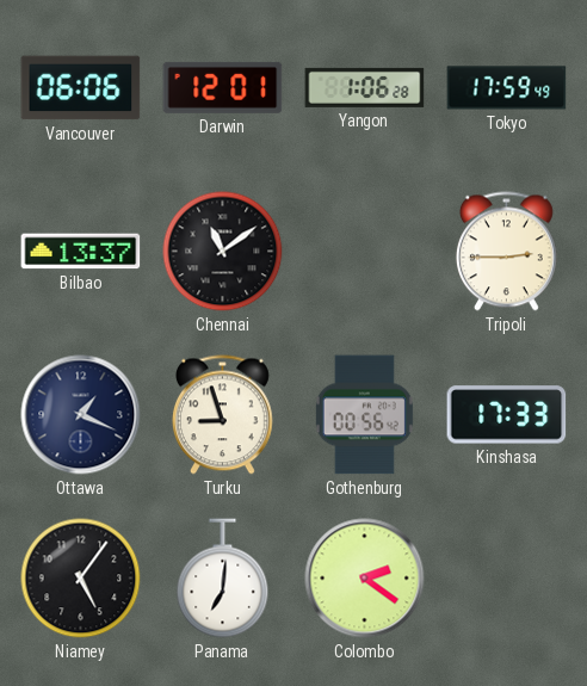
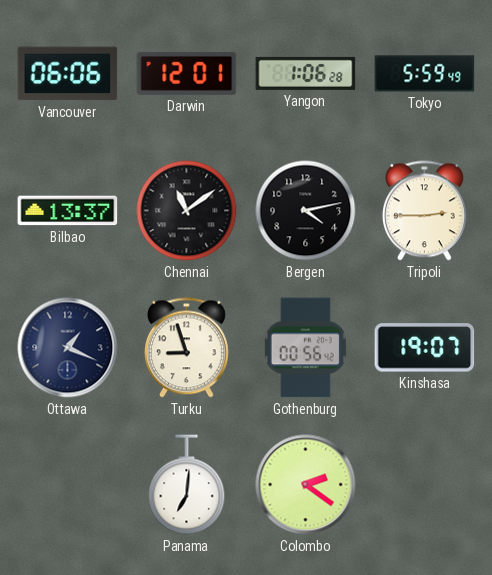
Tokyo: 17:59 -> 5:59
Bergen: none -> 4:13
Kinshasa: 17:33 -> 19:07
Niamey: 5:06 -> none
